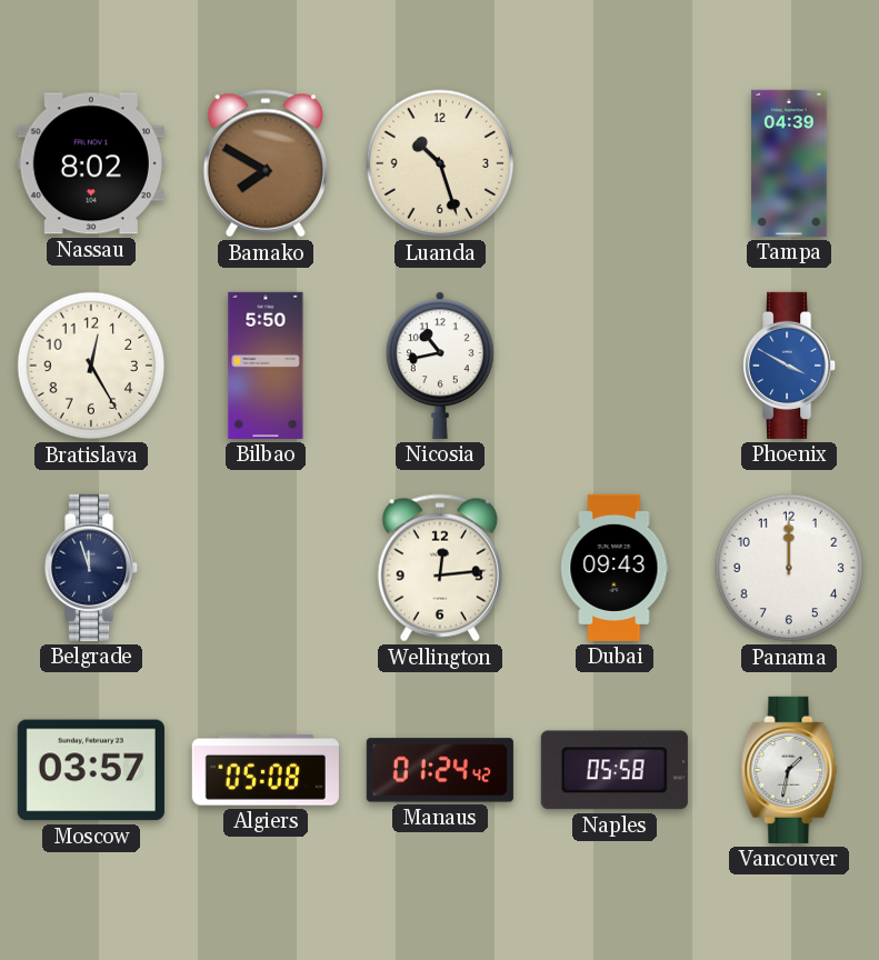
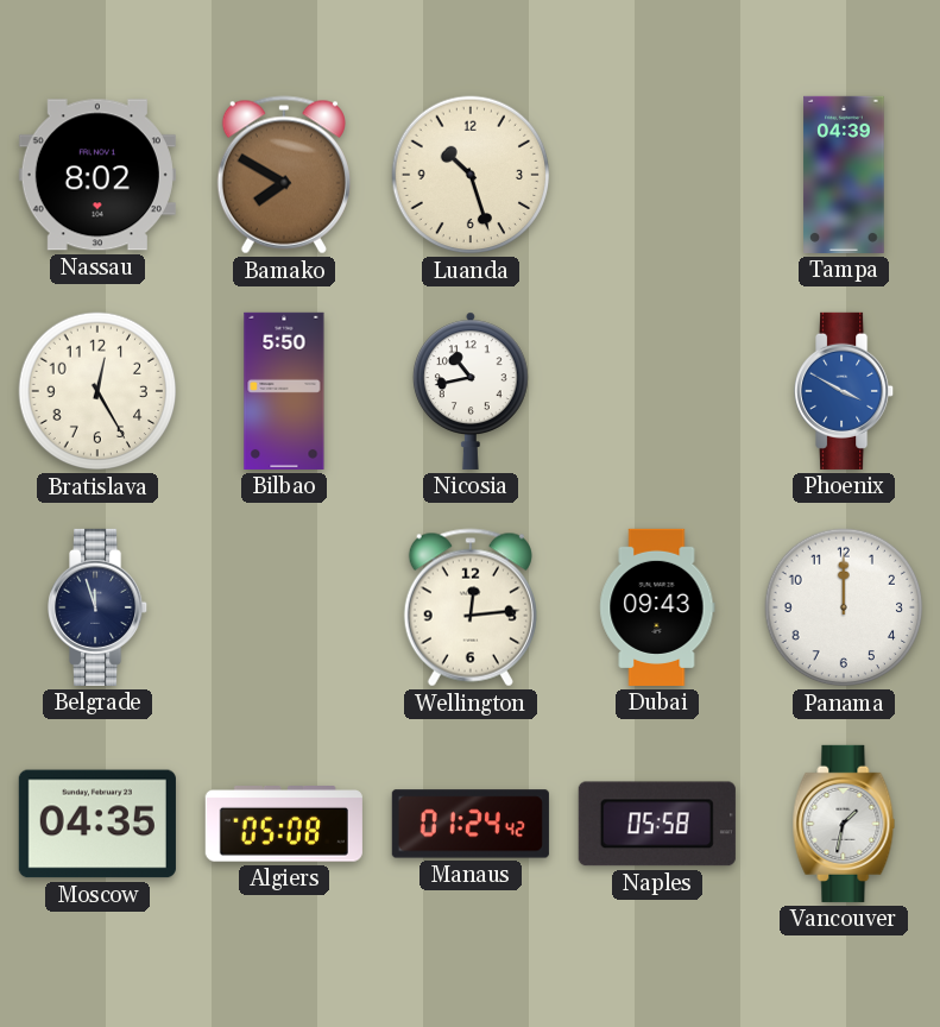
Moscow: 03:57 -> 04:35
